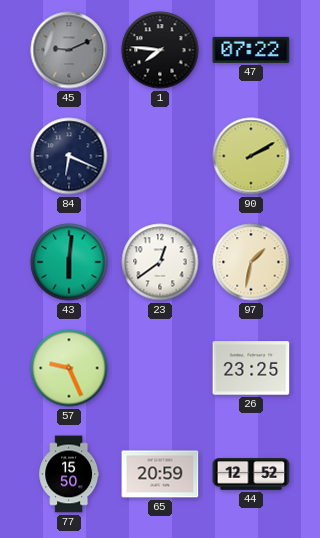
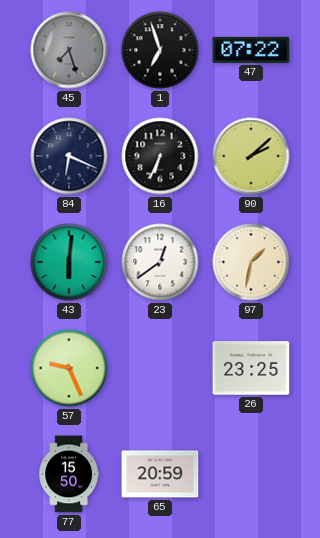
45: 9:11 -> 7:27
1: 7:46 -> 6:57
16: none -> 6:34
90: 2:10 -> 2:08
44: 12:52 -> none
